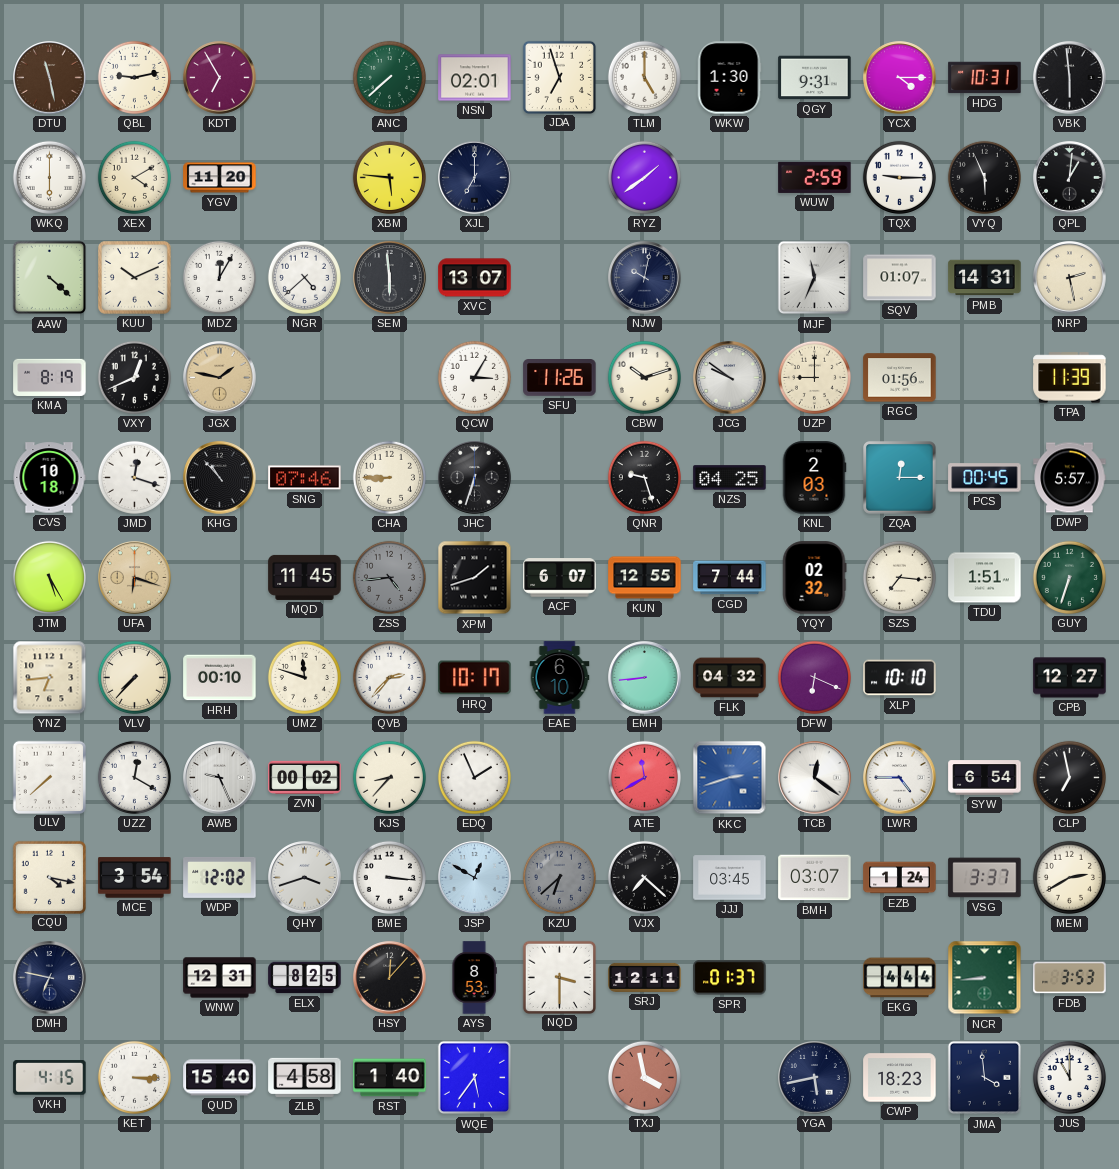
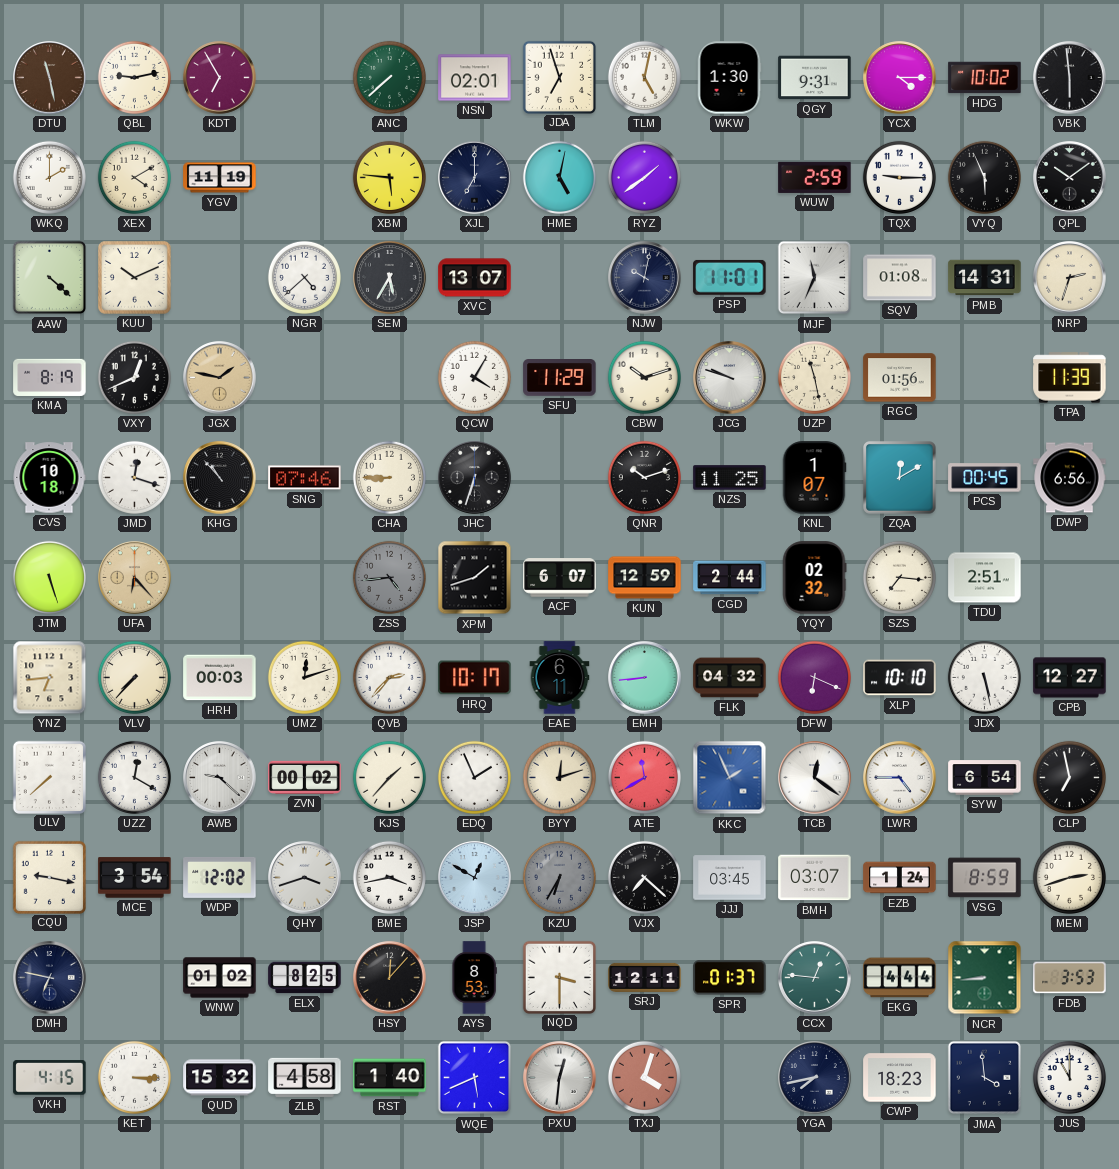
TLM: 5:00 -> 5:02
HDG: 10:31 -> 10:02
WKQ: 6:00 -> 2:00
YGV: 11:20 -> 11:19
HME: none -> 5:02
QPL: 1:01 -> 10:09
MDZ: 12:05 -> none
SEM: 5:59 -> 5:35
PSP: none -> 11:01
SQV: 01:07 -> 01:08
NRP: 2:28 -> 2:33
QCW: 3:05 -> 4:05
SFU: 11:26 -> 11:29
JCG: 9:51 -> 9:48
UZP: 9:00 -> 11:28
QNR: 9:27 -> 10:12
NZS: 04:25 -> 11:25
KNL: 2:03 -> 1:07
ZQA: 12:15 -> 12:10
DWP: 5:57 -> 6:56
JTM: 5:25 -> 5:27
UFA: 6:18 -> 6:23
MQD: 11:45 -> none
KUN: 12:55 -> 12:59
CGD: 7:44 -> 2:44
TDU: 1:51 -> 2:51
GUY: 6:33 -> none
HRH: 00:10 -> 00:03
UMZ: 11:48 -> 12:12
EAE: 6:10 -> 6:11
JDX: none -> 5:28
AWB: 9:26 -> 9:22
KJS: 8:37 -> 1:37
BYY: none -> 12:12
KKC: 2:42 -> 1:56
CQU: 4:17 -> 9:17
BME: 3:16 -> 3:43
KZU: 6:38 -> 6:35
VSG: 3:37 -> 8:59
MEM: 2:40 -> 2:42
WNW: 12:31 -> 01:02
CCX: none -> 12:46
QUD: 15:40 -> 15:32
WQE: 5:36 -> 5:41
PXU: none -> 12:31
TXJ: 3:58 -> 4:03
YGA: 5:43 -> 7:43
